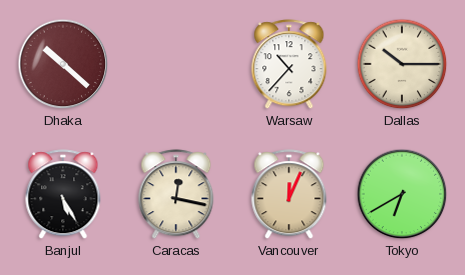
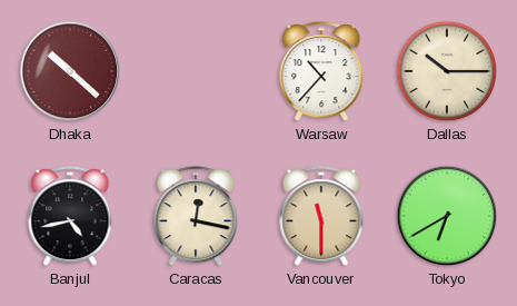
Banjul: 5:25 -> 4:43
Vancouver: 12:04 -> 11:30
